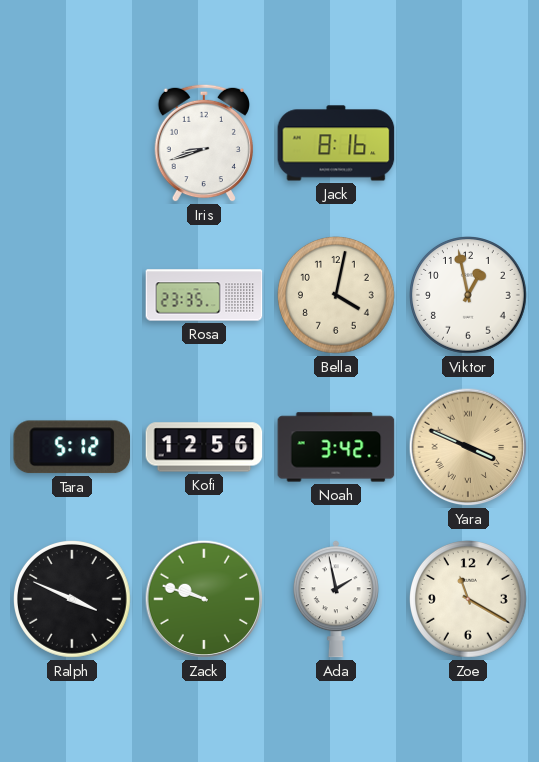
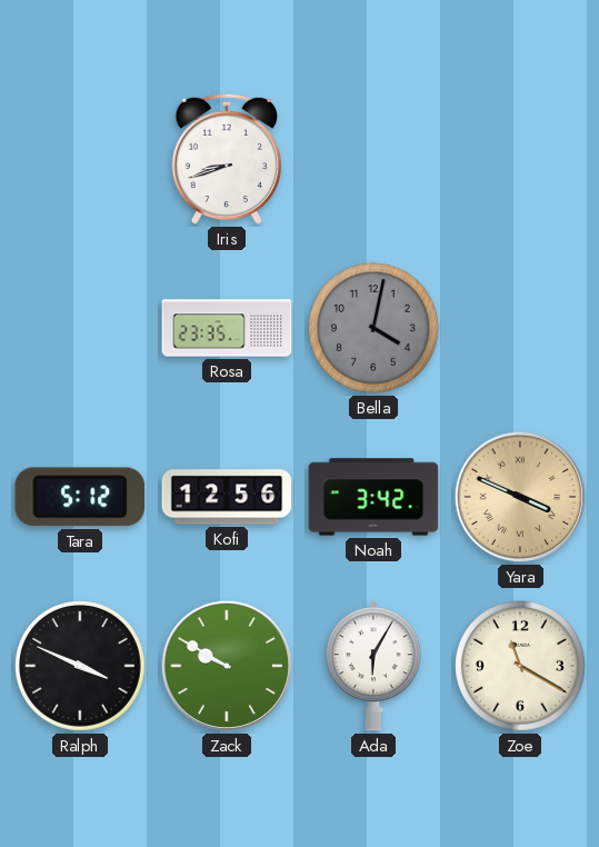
Jack: 8:16 -> none
Bella dial: cream -> grey
Viktor: 12:58 -> none
Zack: 9:48 -> 9:50
Ada: 1:58 -> 6:05
